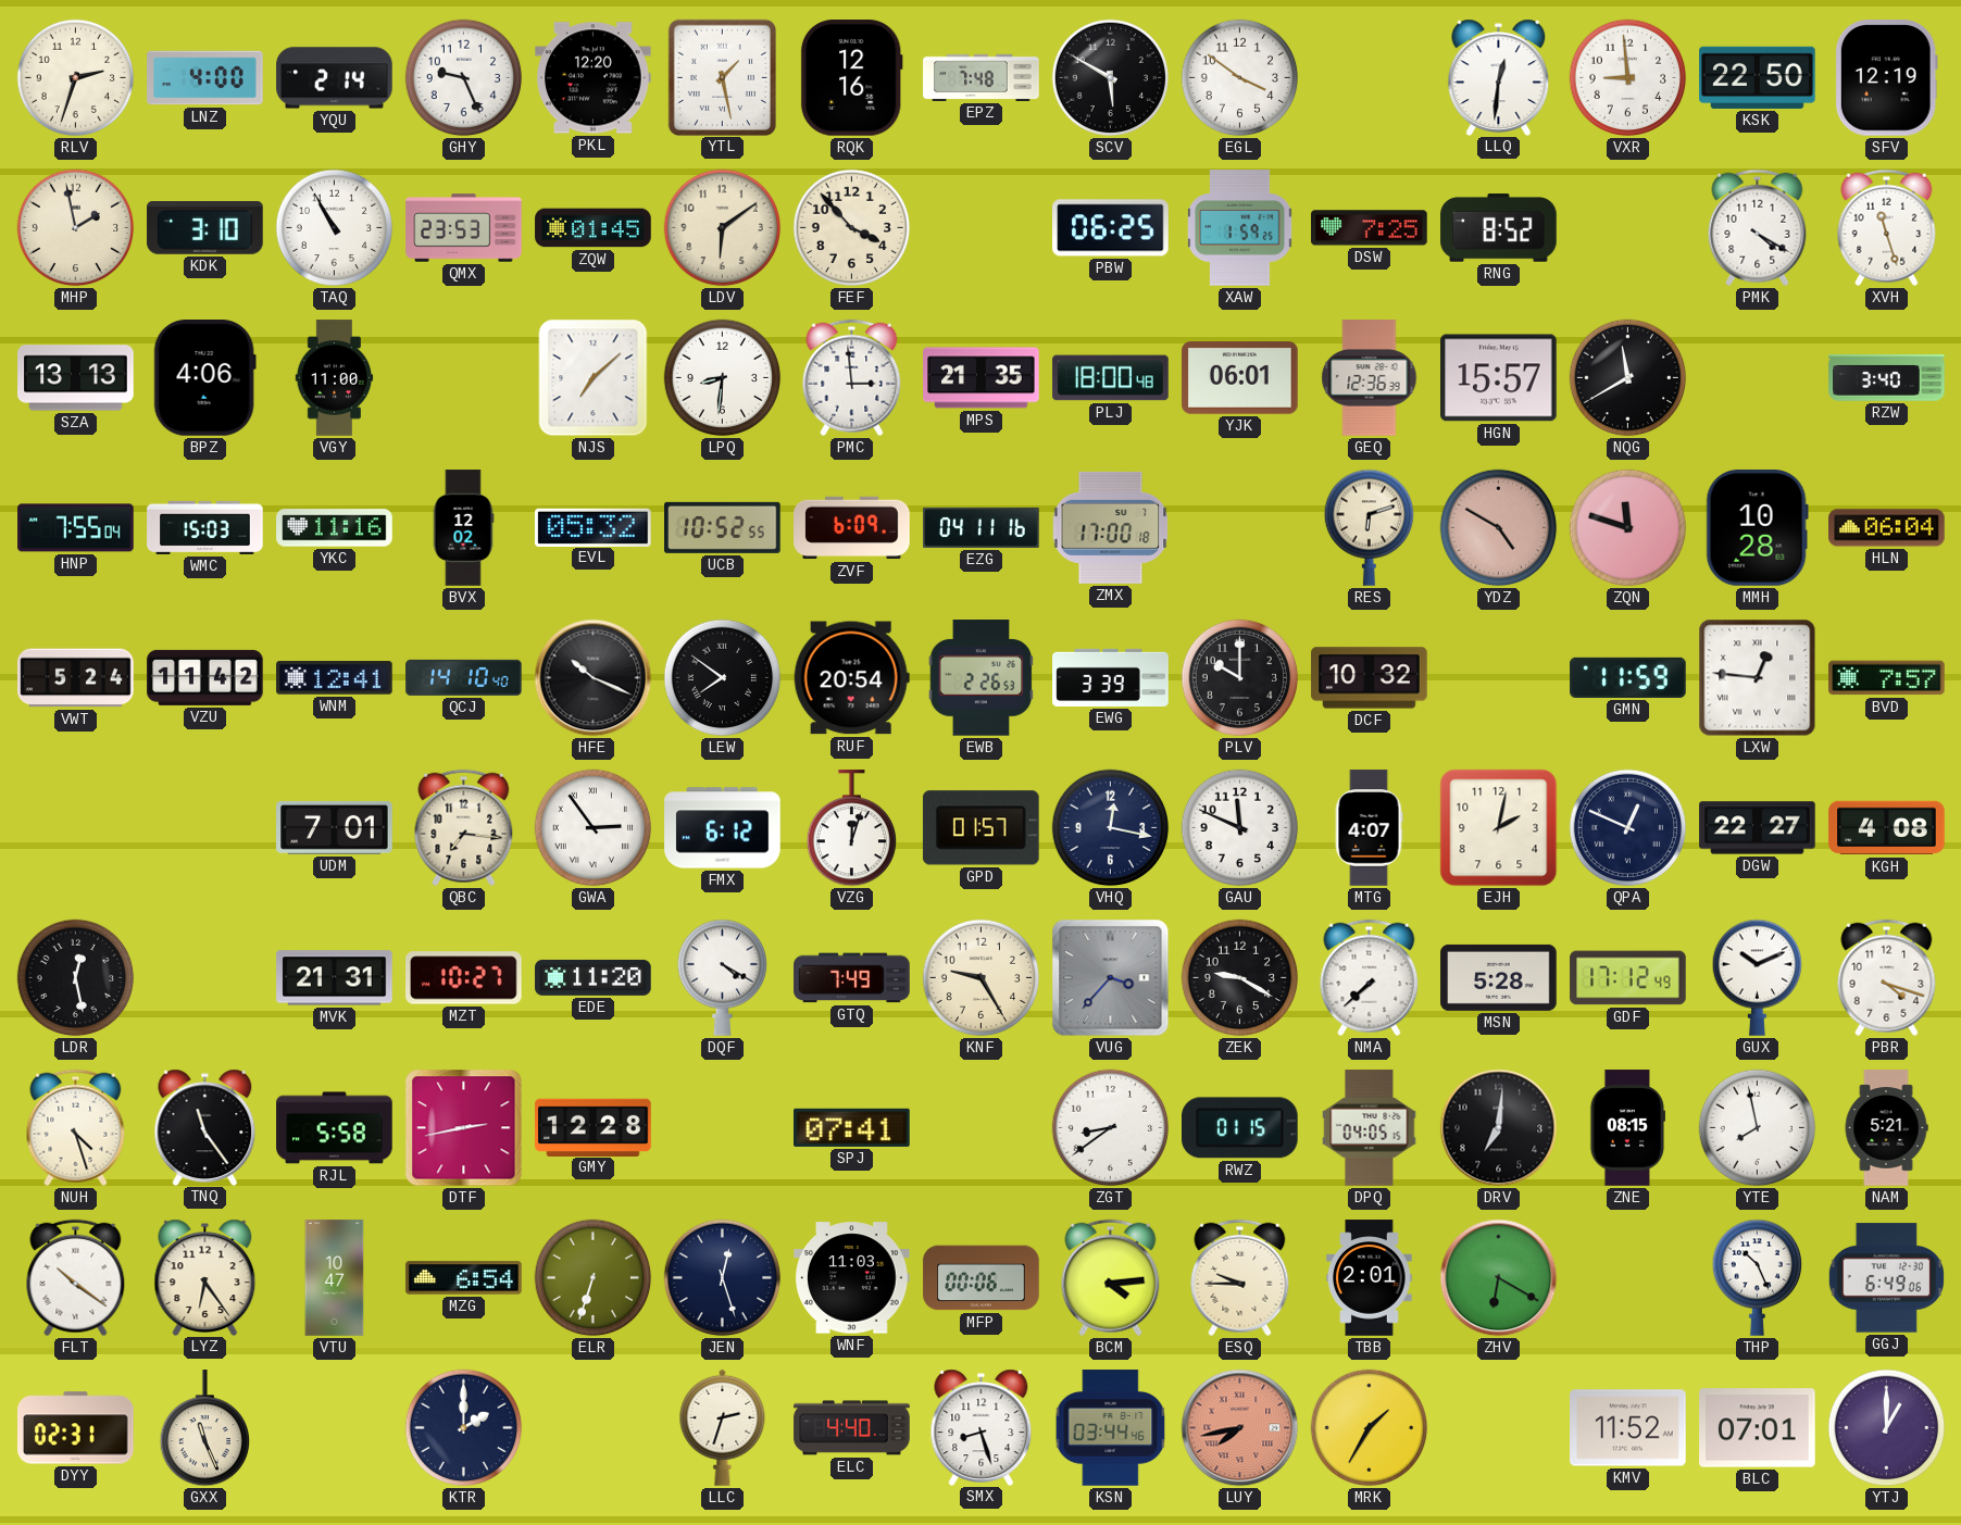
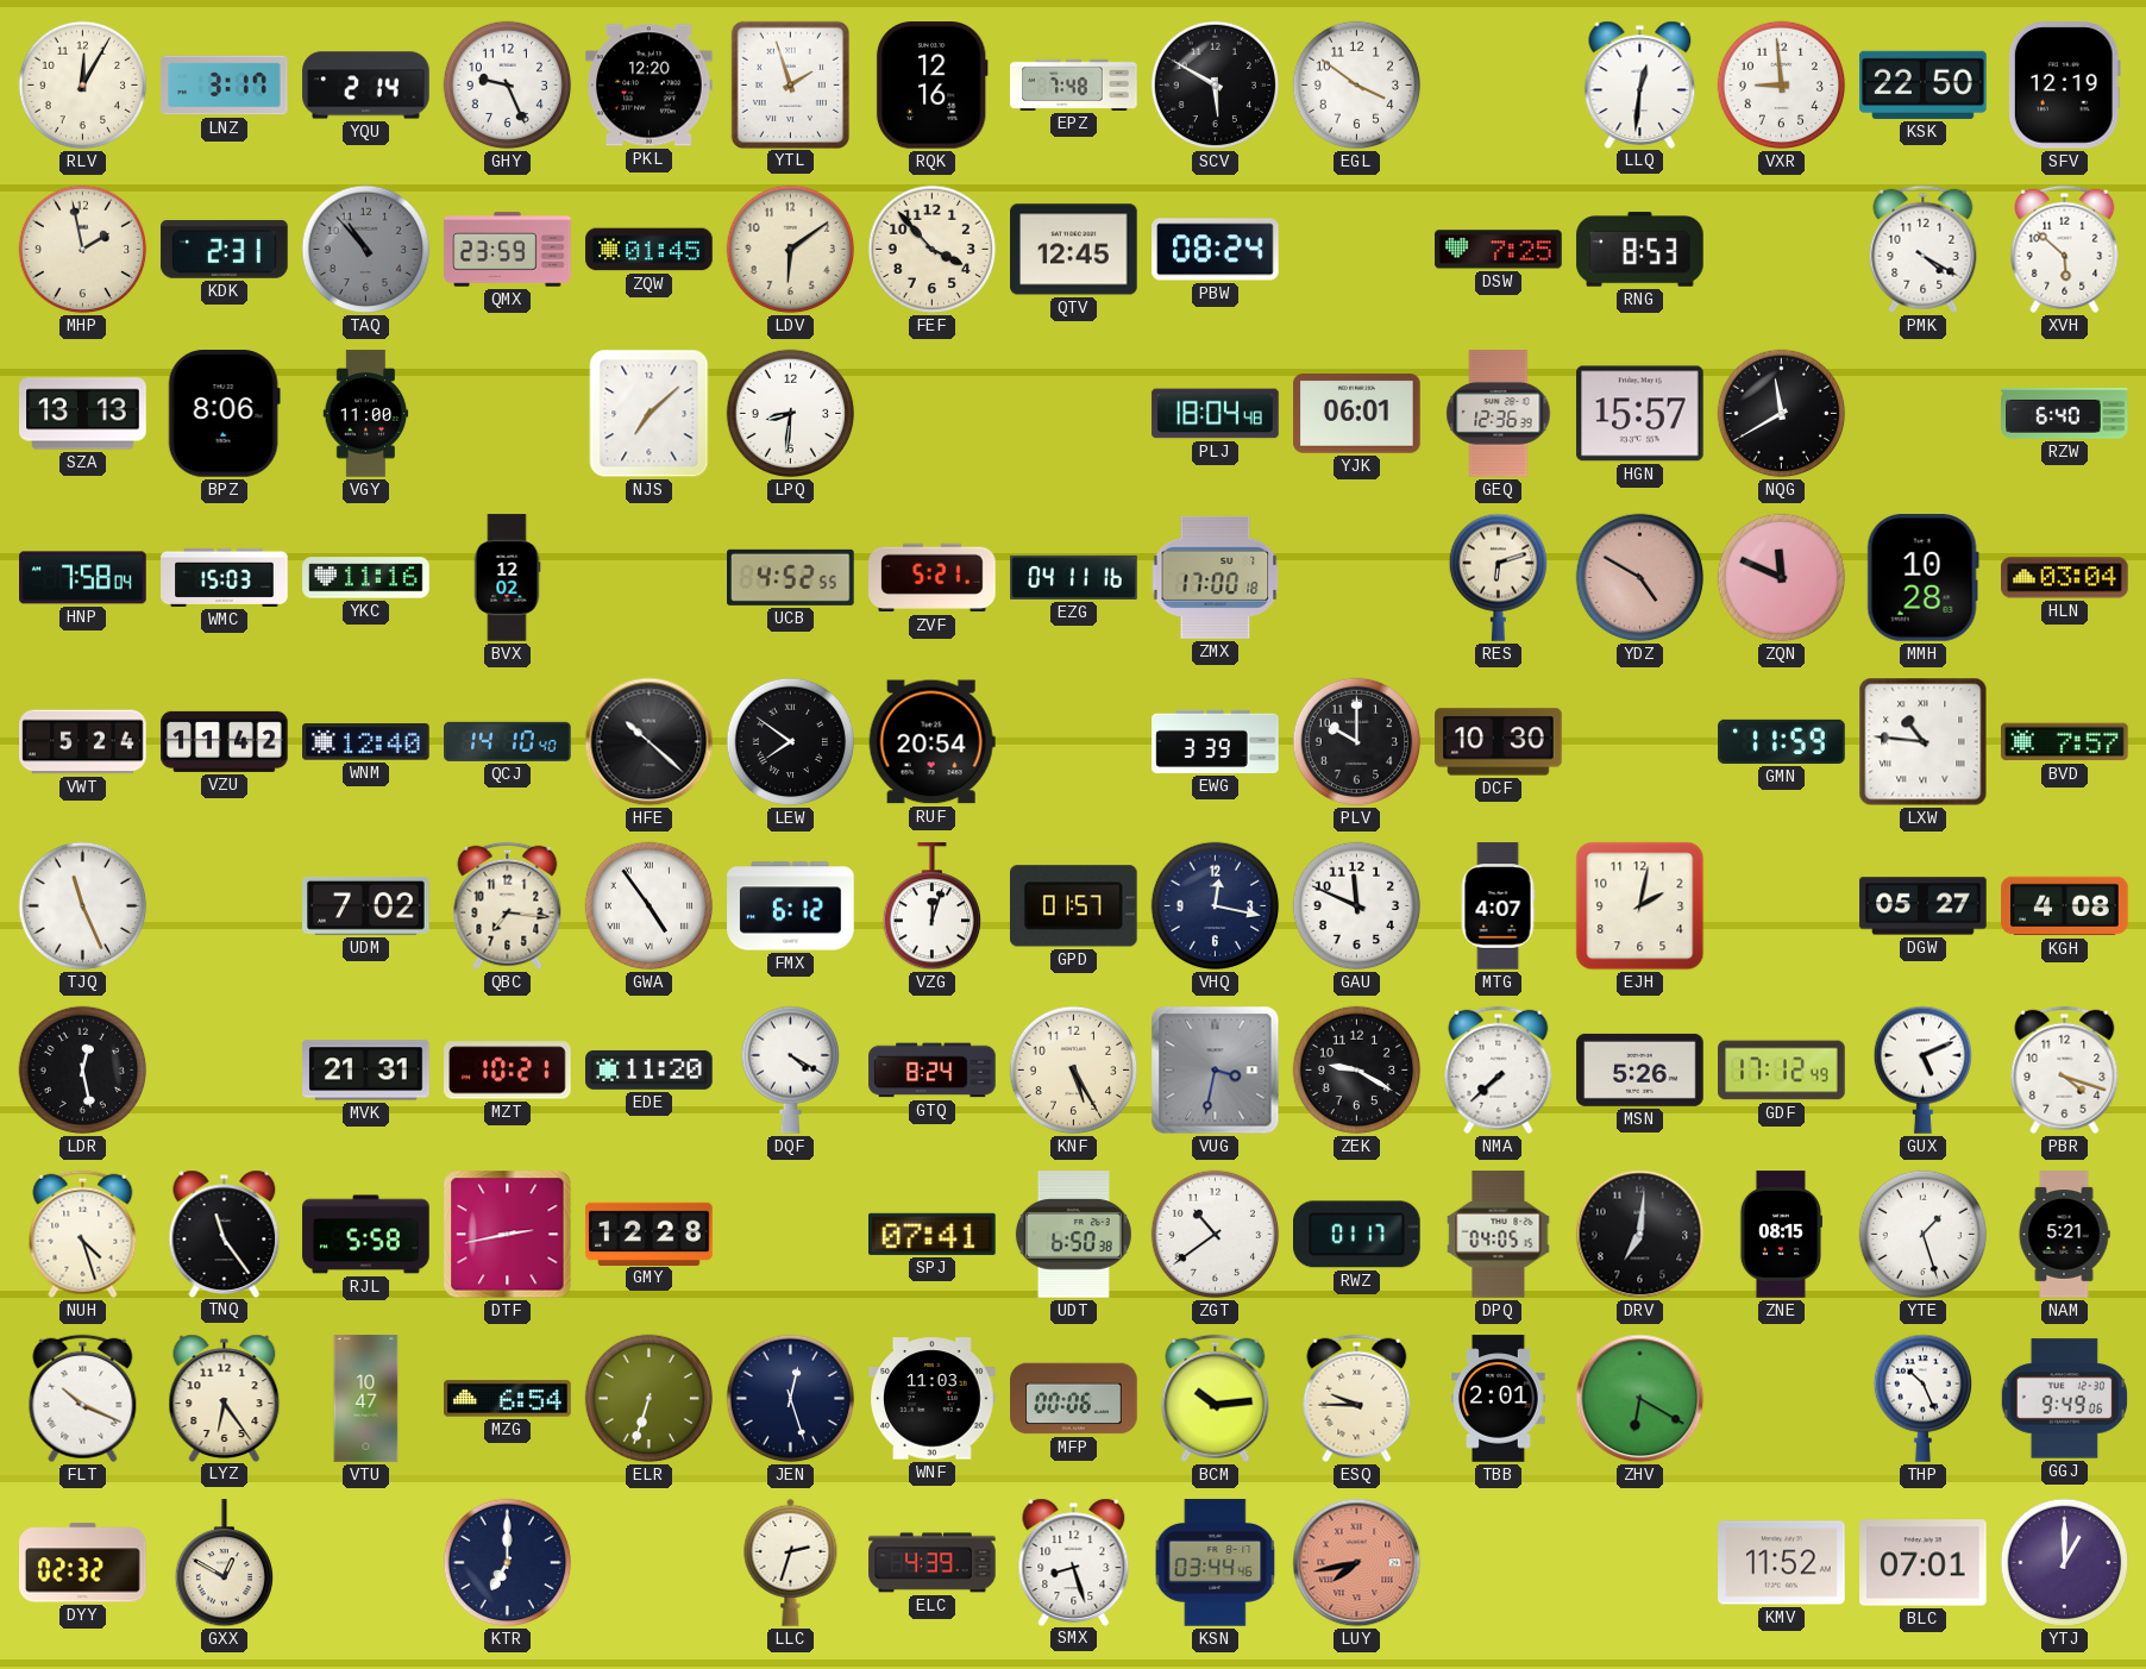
RLV: 2:33 -> 12:05
LNZ: 4:00 -> 3:17
YTL: 1:28 -> 1:57
KDK: 3:10 -> 2:31
TAQ: 10:55 -> 10:53
TAQ dial: white -> grey
QMX: 23:53 -> 23:59
QTV: none -> 12:45
PBW: 06:25 -> 08:24
XAW: 1:59 -> none
RNG: 8:52 -> 8:53
XVH: 11:27 -> 5:52
BPZ: 4:06 -> 8:06
PMC: 2:59 -> none
MPS: 21:35 -> none
PLJ: 18:00 -> 18:04
RZW: 3:40 -> 6:40
HNP: 7:55 -> 7:58
EVL: 05:32 -> none
UCB: 10:52 -> 4:52
ZVF: 6:09 -> 5:21
ZQN: 11:48 -> 11:49
HLN: 06:04 -> 03:04
WNM: 12:41 -> 12:40
HFE: 10:19 -> 10:22
EWB: 2:26 -> none
DCF: 10:32 -> 10:30
LXW: 12:46 -> 10:46
TJQ: none -> 11:26
UDM: 7:01 -> 7:02
GWA: 2:54 -> 4:54
QPA: 12:49 -> none
DGW: 22:27 -> 05:27
MZT: 10:27 -> 10:21
GTQ: 7:49 -> 8:24
KNF: 9:25 -> 5:25
VUG: 3:37 -> 3:32
MSN: 5:28 -> 5:26
GUX: 10:11 -> 5:11
UDT: none -> 6:50
ZGT: 8:39 -> 10:39
RWZ: 01:15 -> 01:17
YTE: 7:58 -> 1:27
FLT: 10:21 -> 10:19
BCM: 4:14 -> 10:14
GGJ: 6:49 -> 9:49
DYY: 02:31 -> 02:32
GXX: 11:26 -> 12:50
KTR: 2:00 -> 7:00
ELC: 4:40 -> 4:39
MRK: 1:35 -> none
